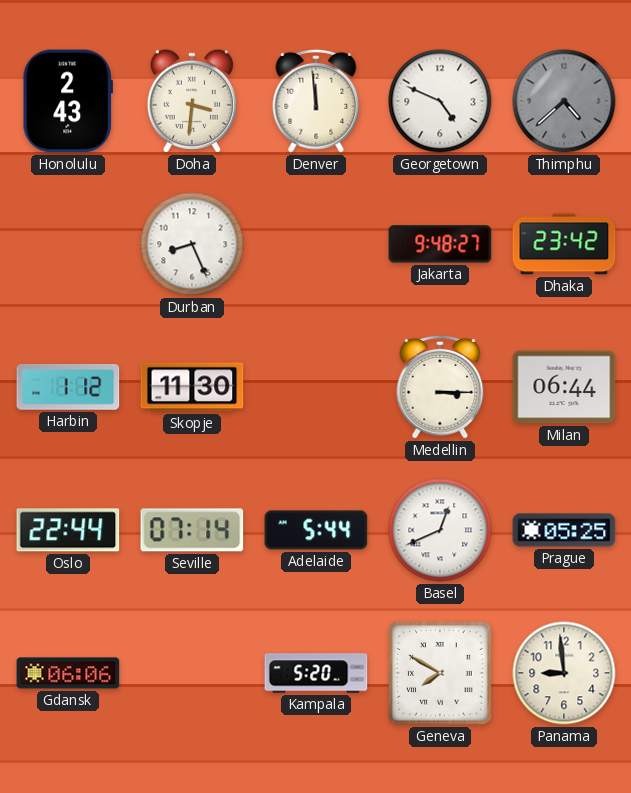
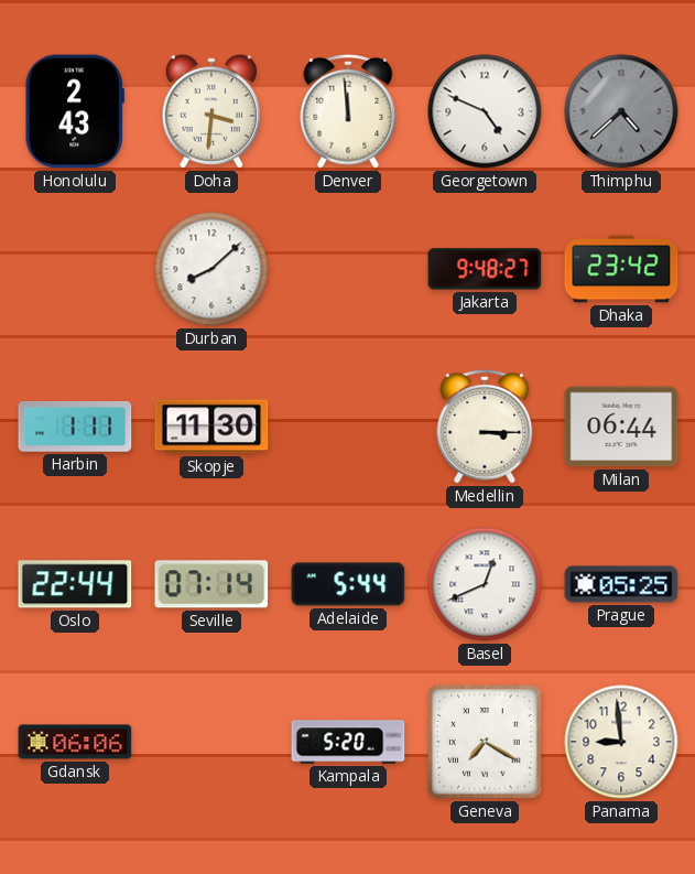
Durban: 8:26 -> 8:08
Harbin: 1:12 -> 1:11
Geneva: 7:50 -> 7:20
